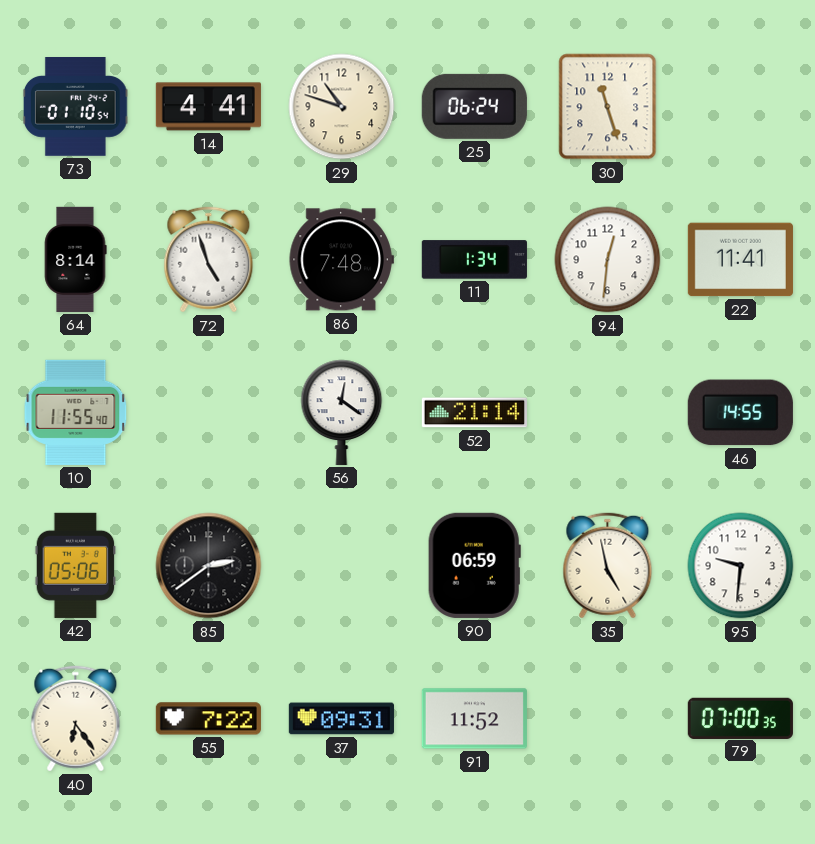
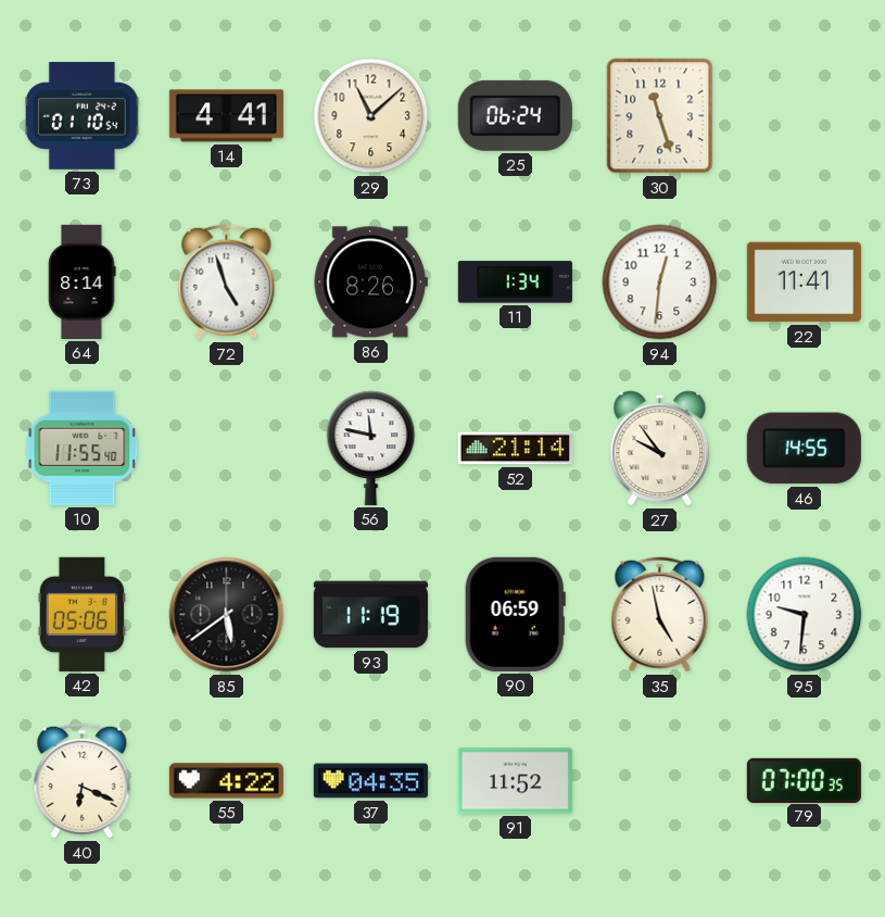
29: 10:48 -> 11:08
86: 7:48 -> 8:26
56: 12:21 -> 11:47
27: none -> 9:54
85: 2:39 -> 5:39
93: none -> 11:19
40: 6:24 -> 6:19
55: 7:22 -> 4:22
37: 09:31 -> 04:35
